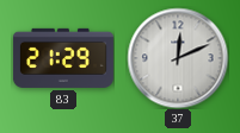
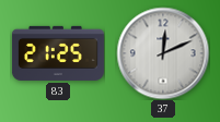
83: 21:29 -> 21:25
